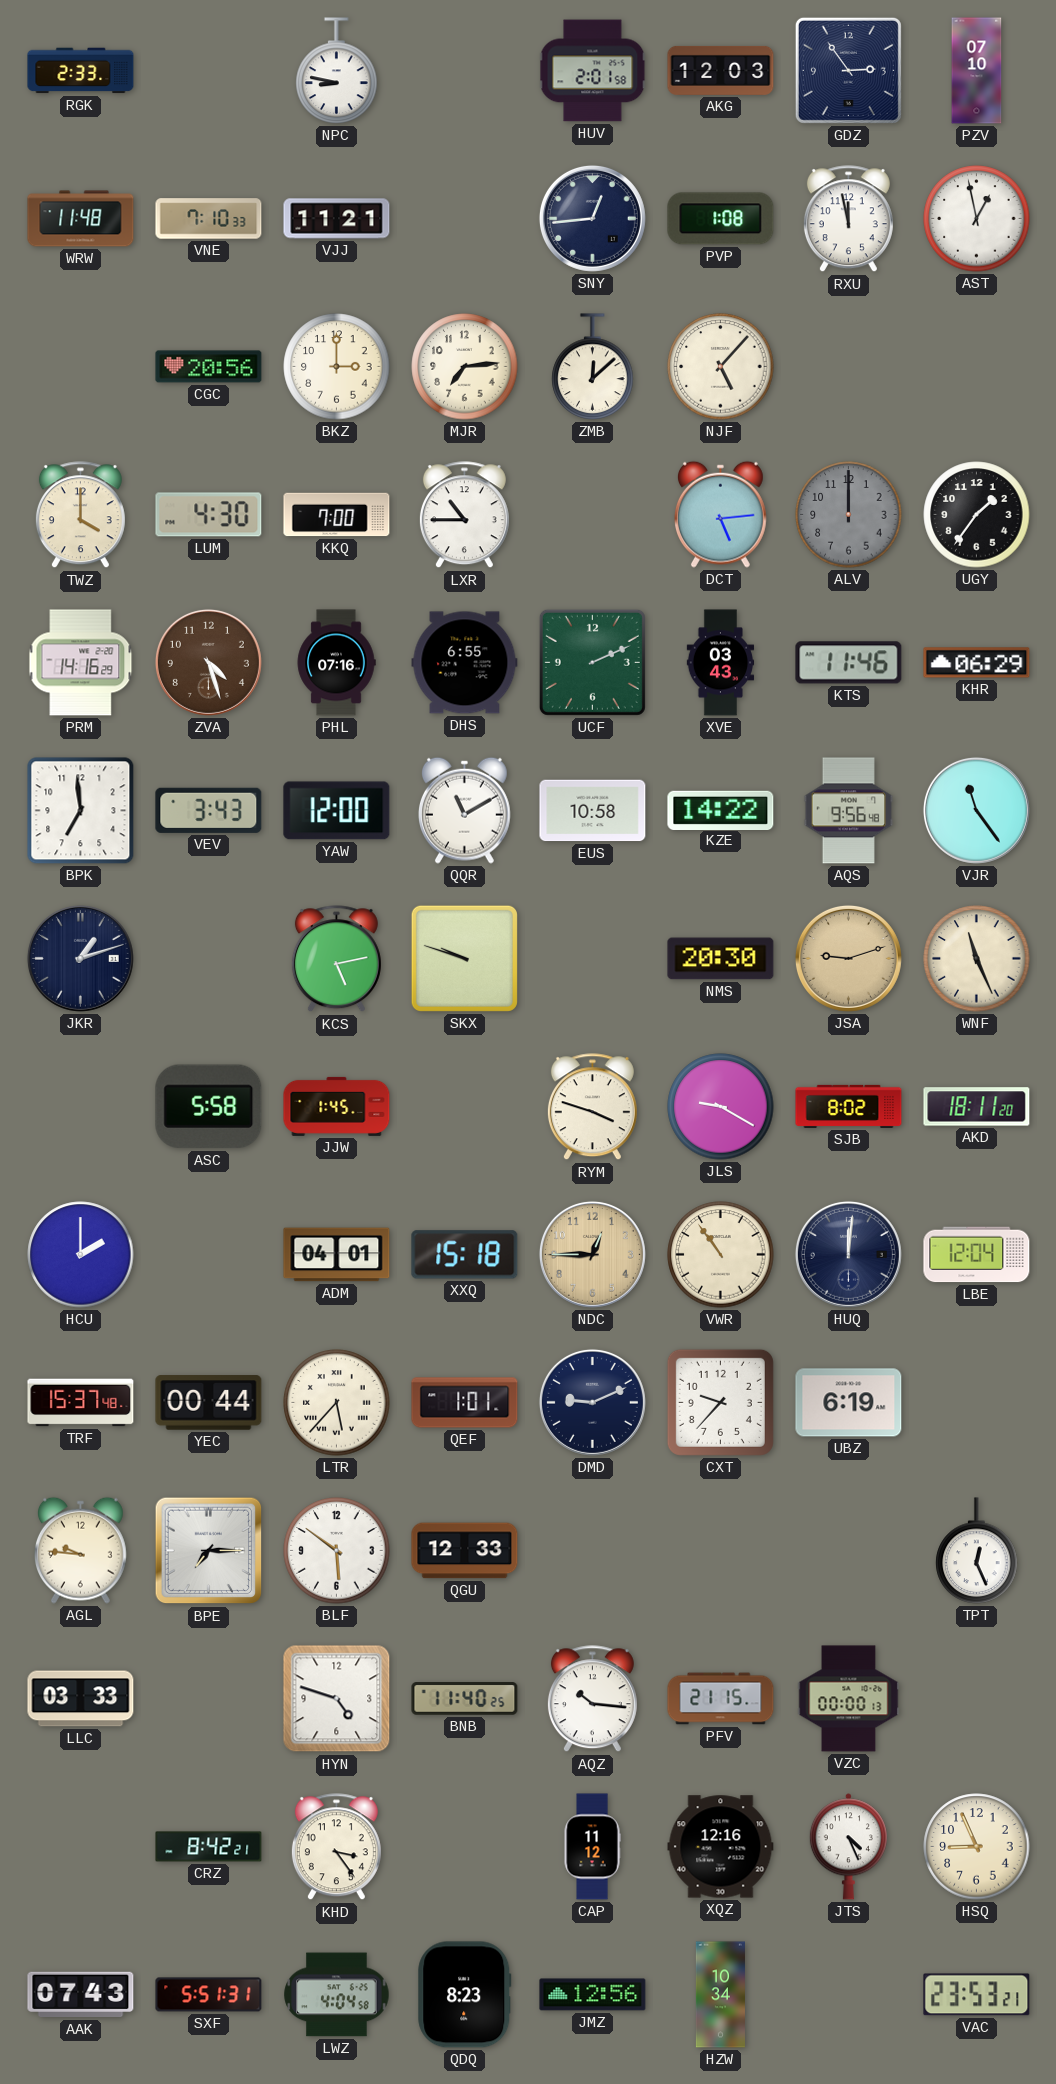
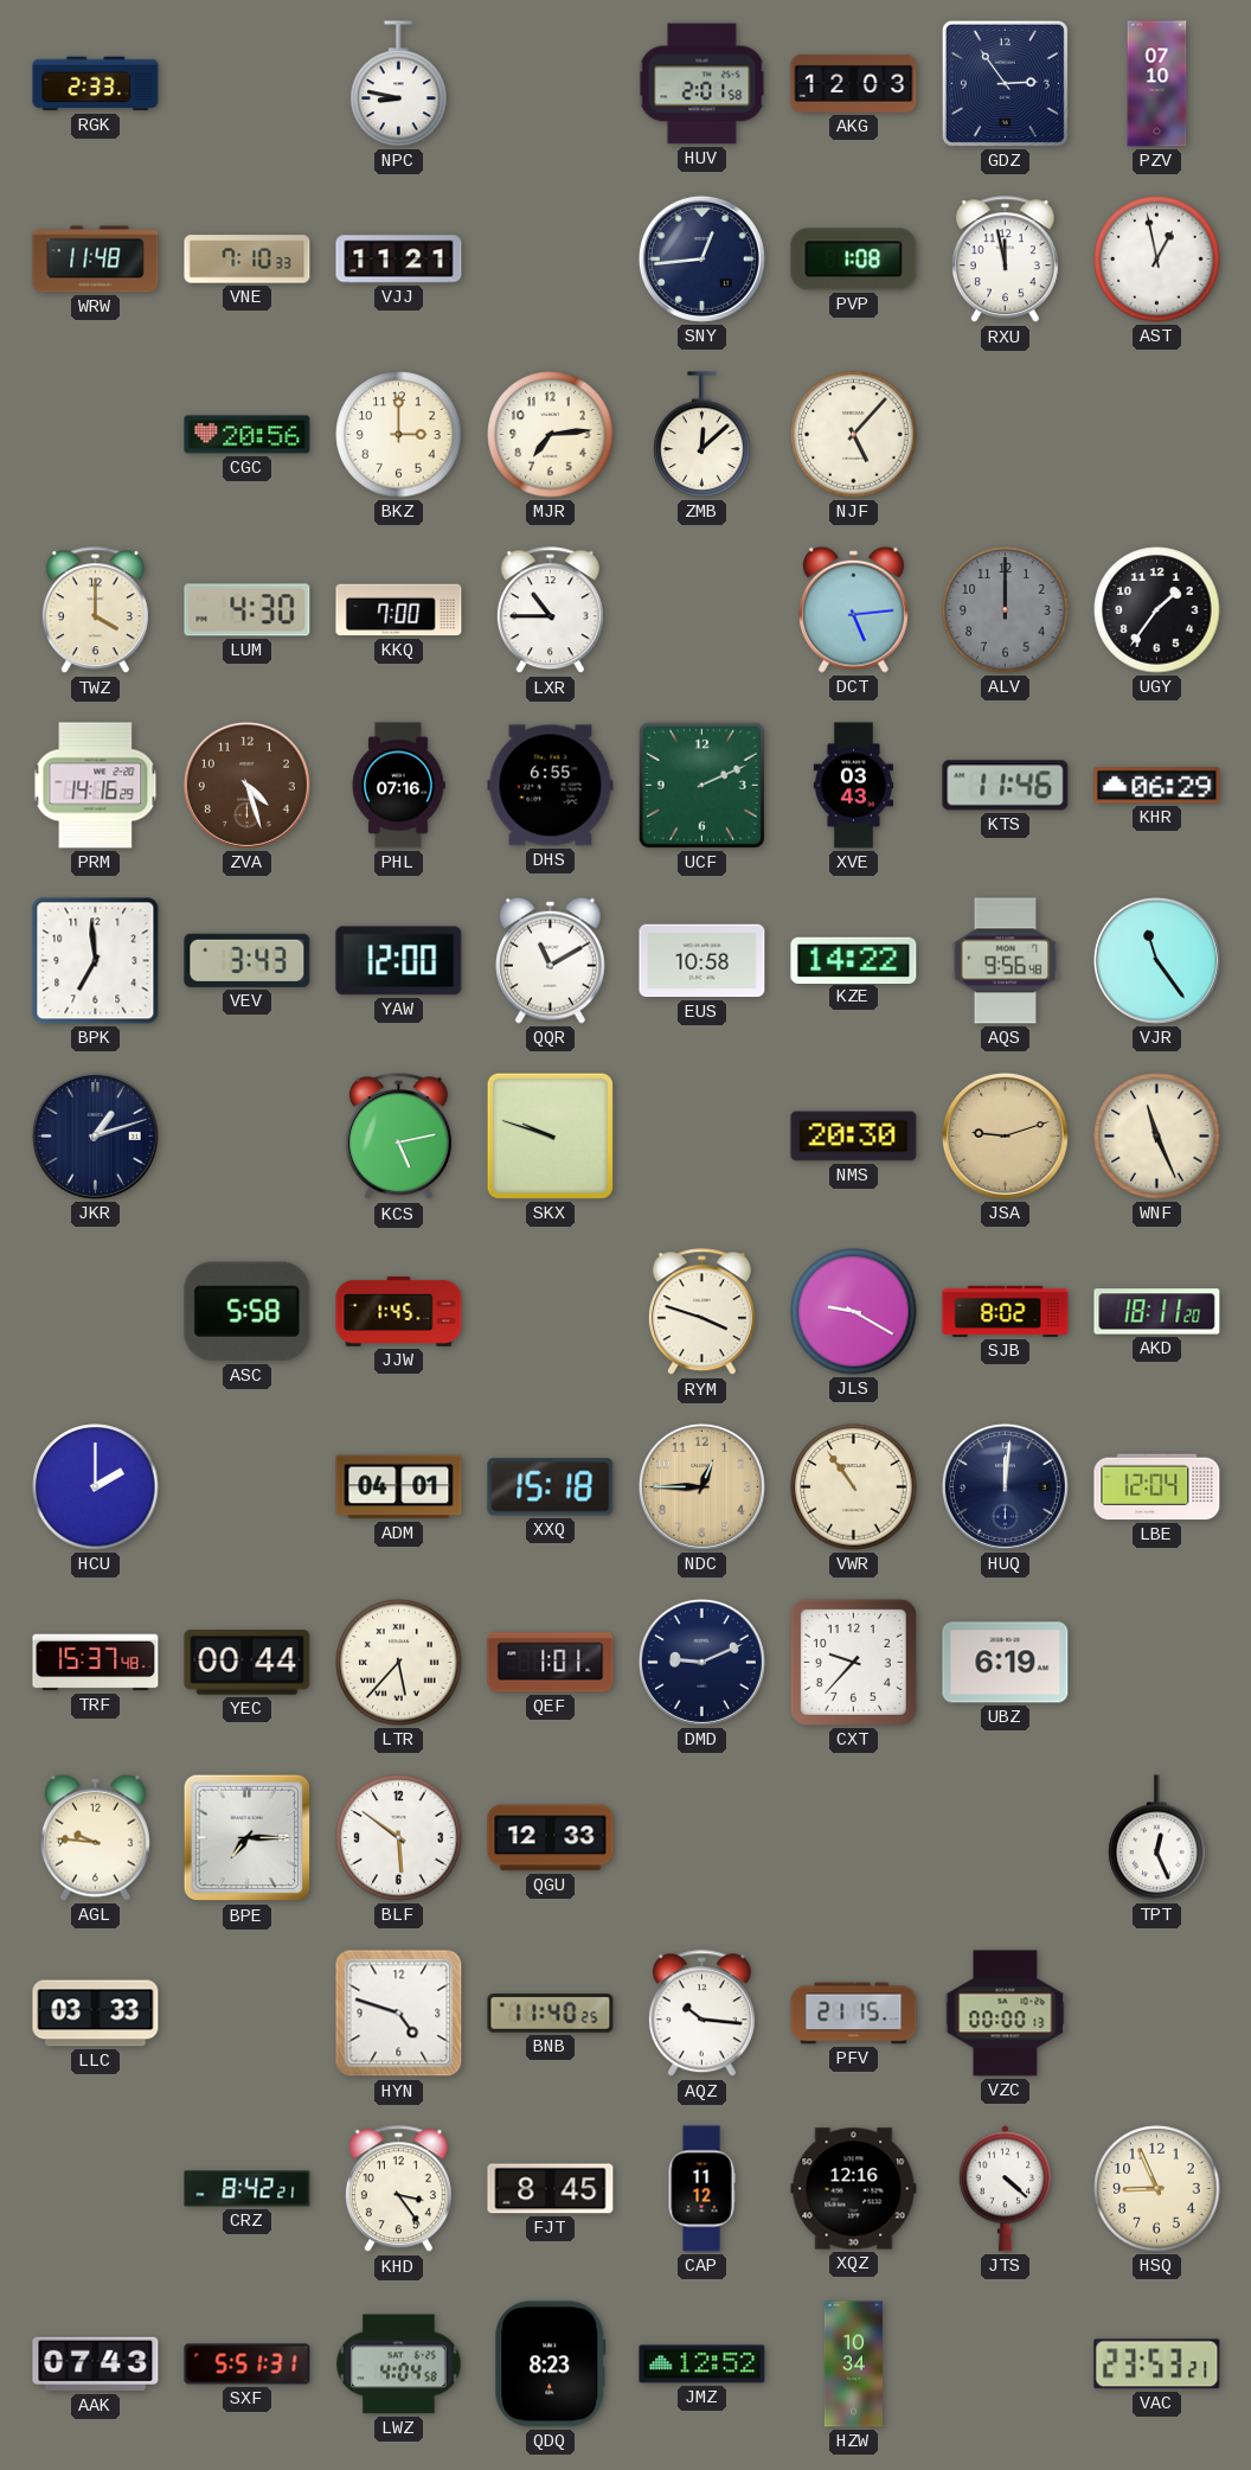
FJT: none -> 8:45
JTS: 4:26 -> 4:22
JMZ: 12:56 -> 12:52
